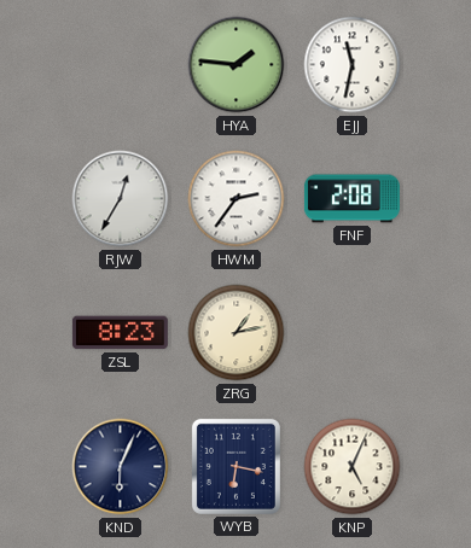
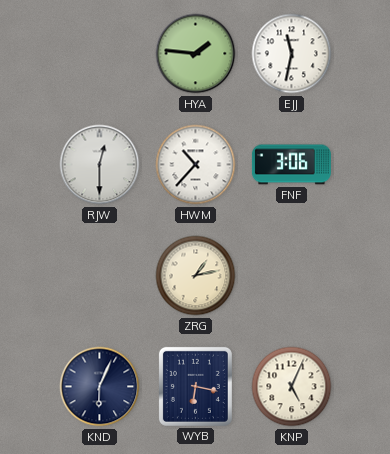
RJW: 12:35 -> 12:30
HWM: 2:36 -> 10:37
FNF: 2:08 -> 3:06
ZSL: 8:23 -> none
